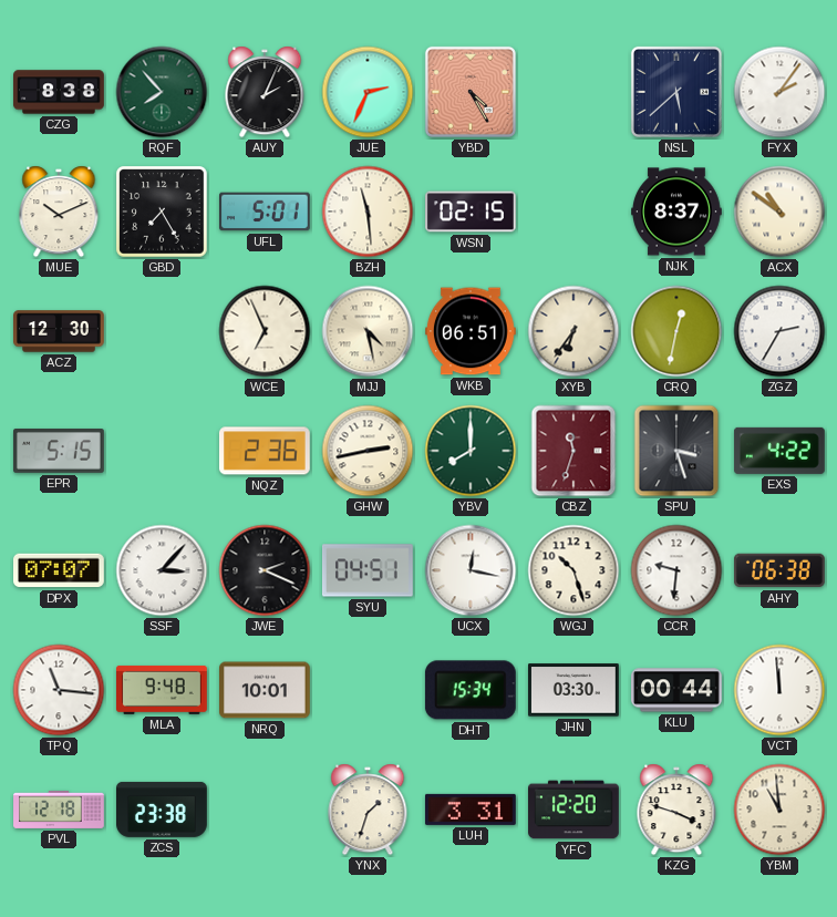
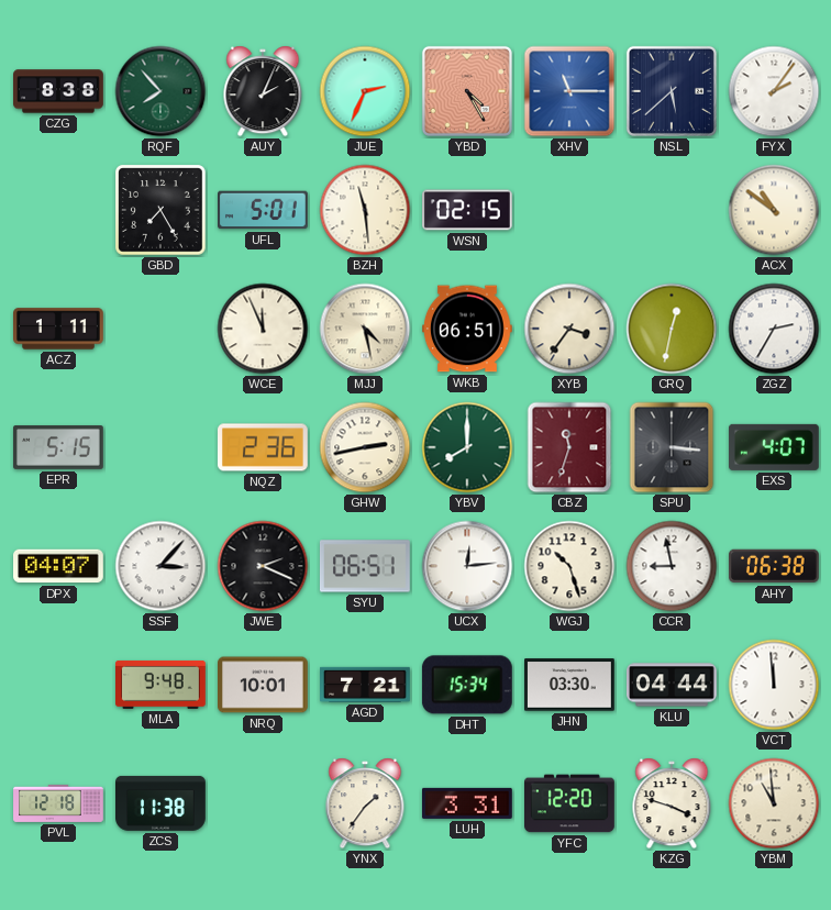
XHV: none -> 11:15
MUE: 10:11 -> none
NJK: 8:37 -> none
ACZ: 12:30 -> 1:11
WCE: 6:56 -> 11:56
XYB: 6:36 -> 3:36
SPU: 3:27 -> 3:16
EXS: 4:22 -> 4:07
DPX: 07:07 -> 04:07
SYU: 04:51 -> 06:51
UCX: 12:17 -> 12:14
CCR: 9:31 -> 8:58
TPQ: 11:16 -> none
AGD: none -> 7:21
KLU: 00:44 -> 04:44
ZCS: 23:38 -> 11:38
YNX: 1:33 -> 1:36
